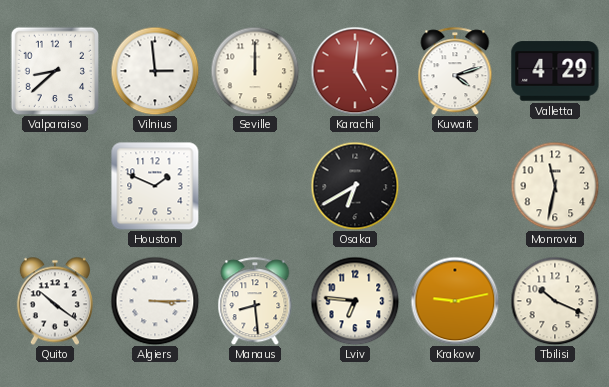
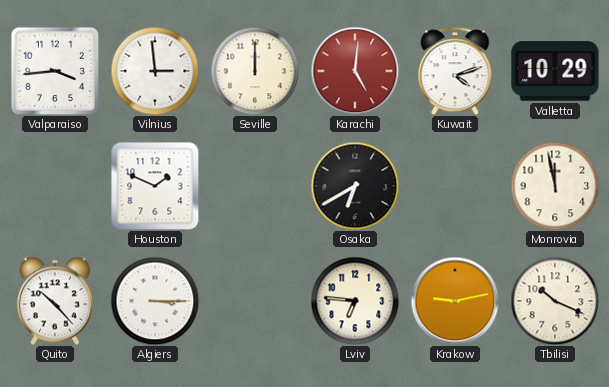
Valparaiso: 8:38 -> 3:44
Valletta: 4:29 -> 10:29
Monrovia: 11:32 -> 11:58
Quito: 10:21 -> 10:23
Manaus: 8:29 -> none
